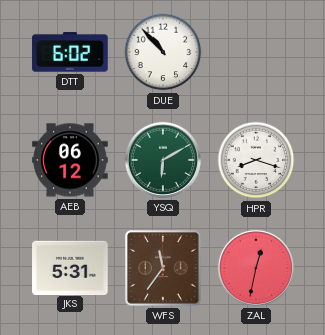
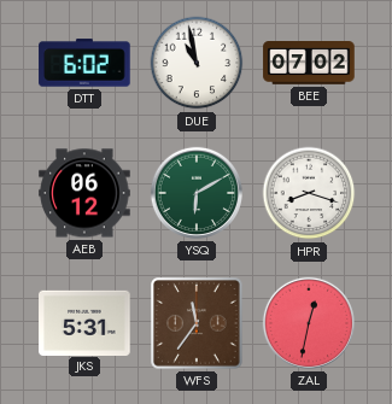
DUE: 10:53 -> 10:58
BEE: none -> 07:02
